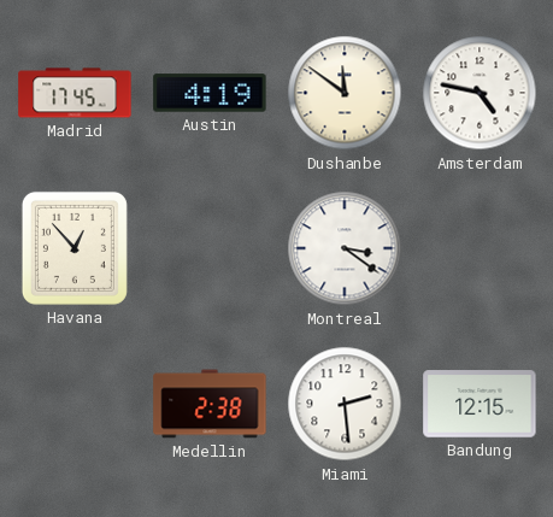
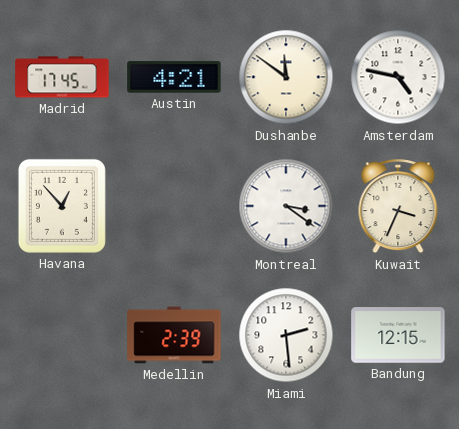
Austin: 4:19 -> 4:21
Kuwait: none -> 3:34
Medellin: 2:38 -> 2:39
